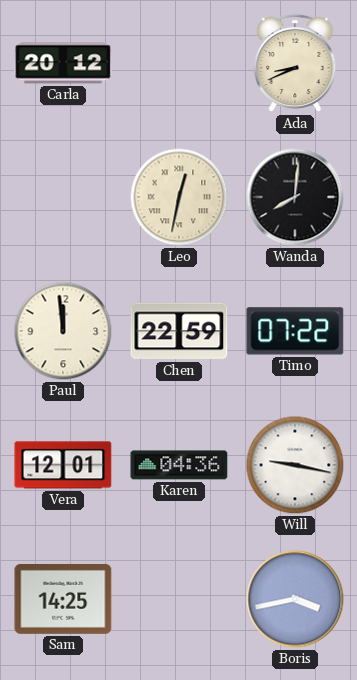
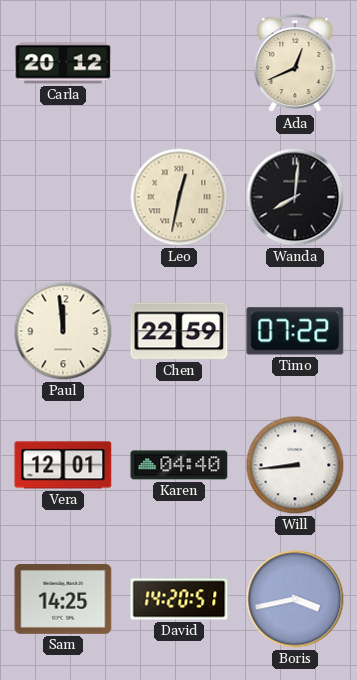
Ada: 8:41 -> 12:41
Karen: 04:36 -> 04:40
Will: 9:17 -> 8:44
David: none -> 14:20
